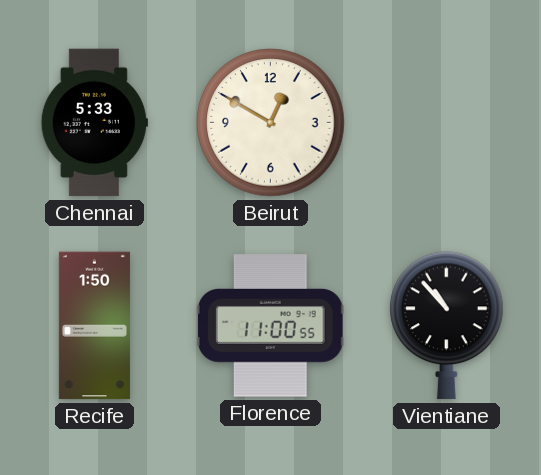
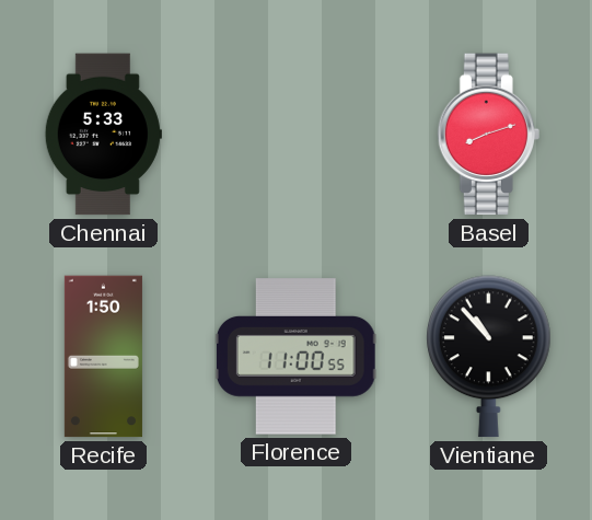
Beirut: 12:50 -> none
Basel: none -> 8:12
